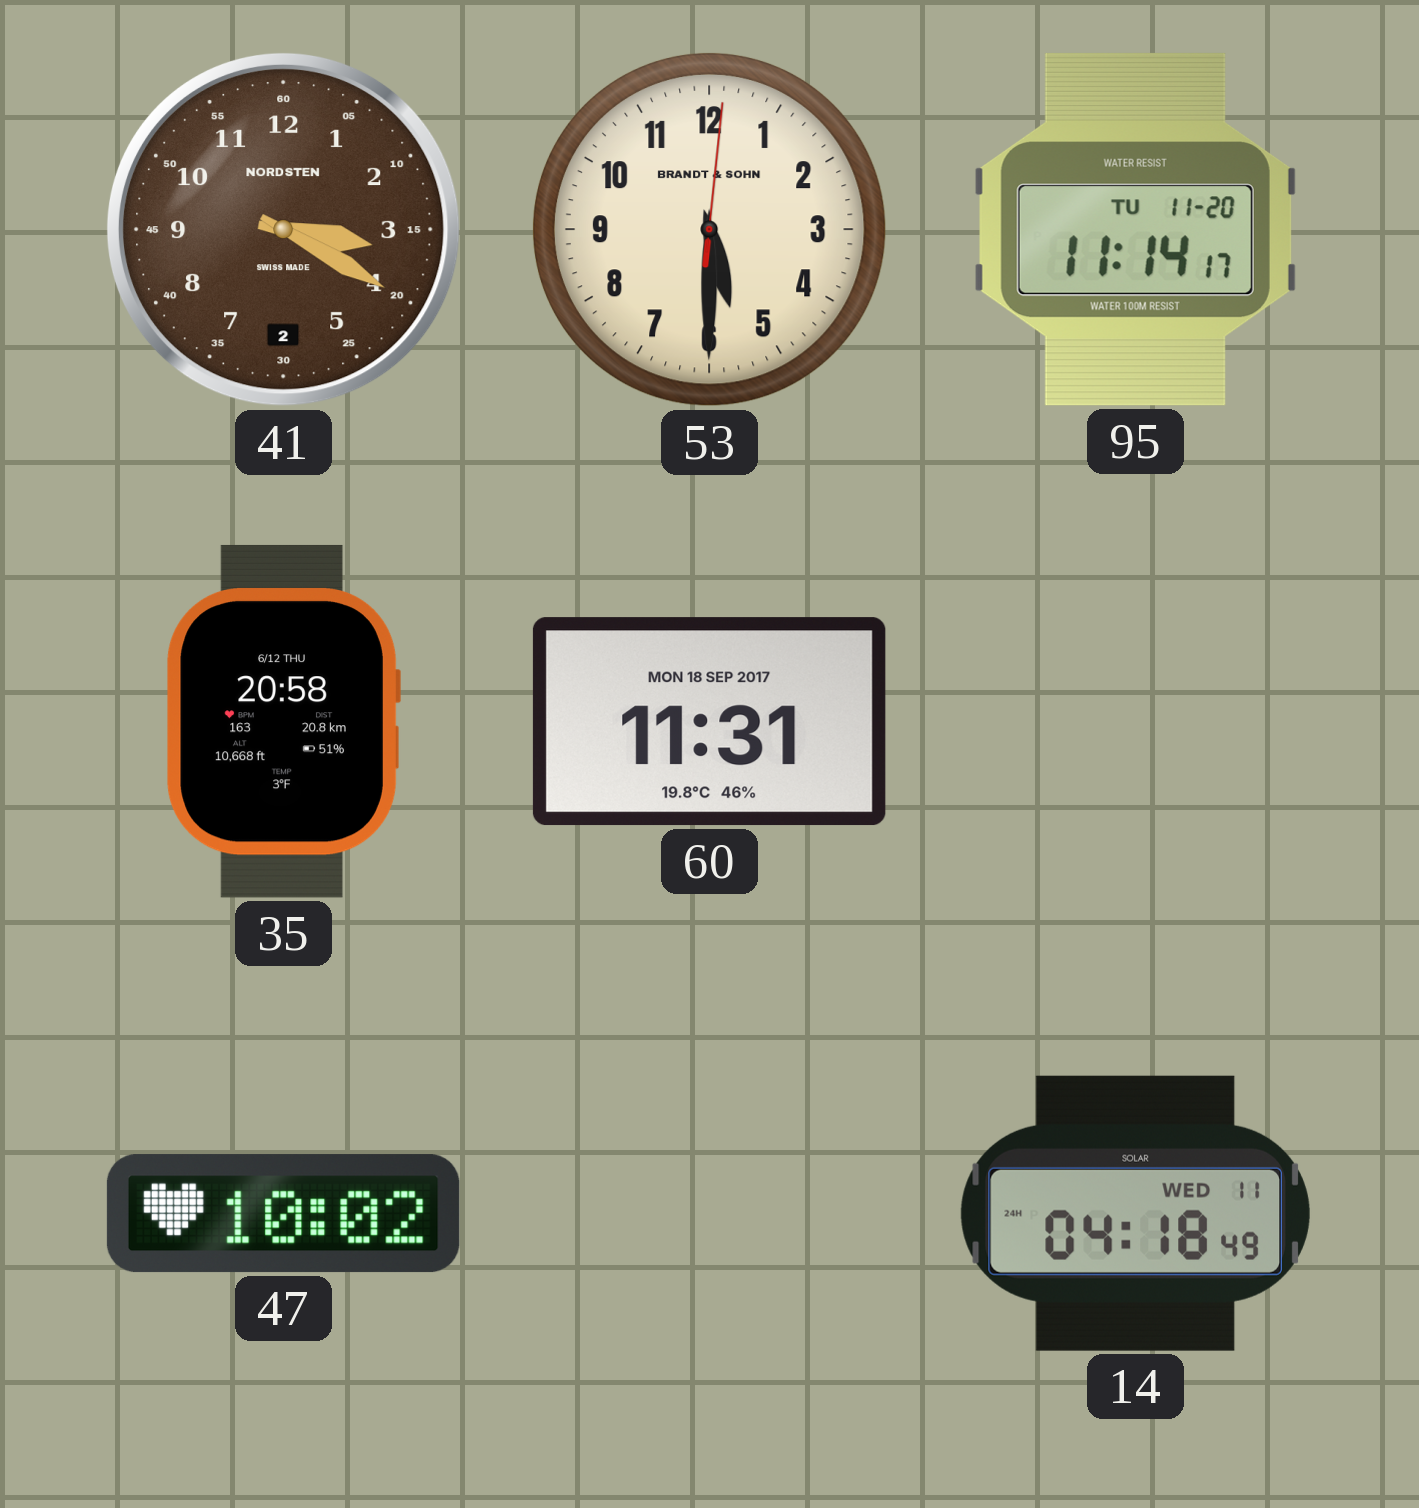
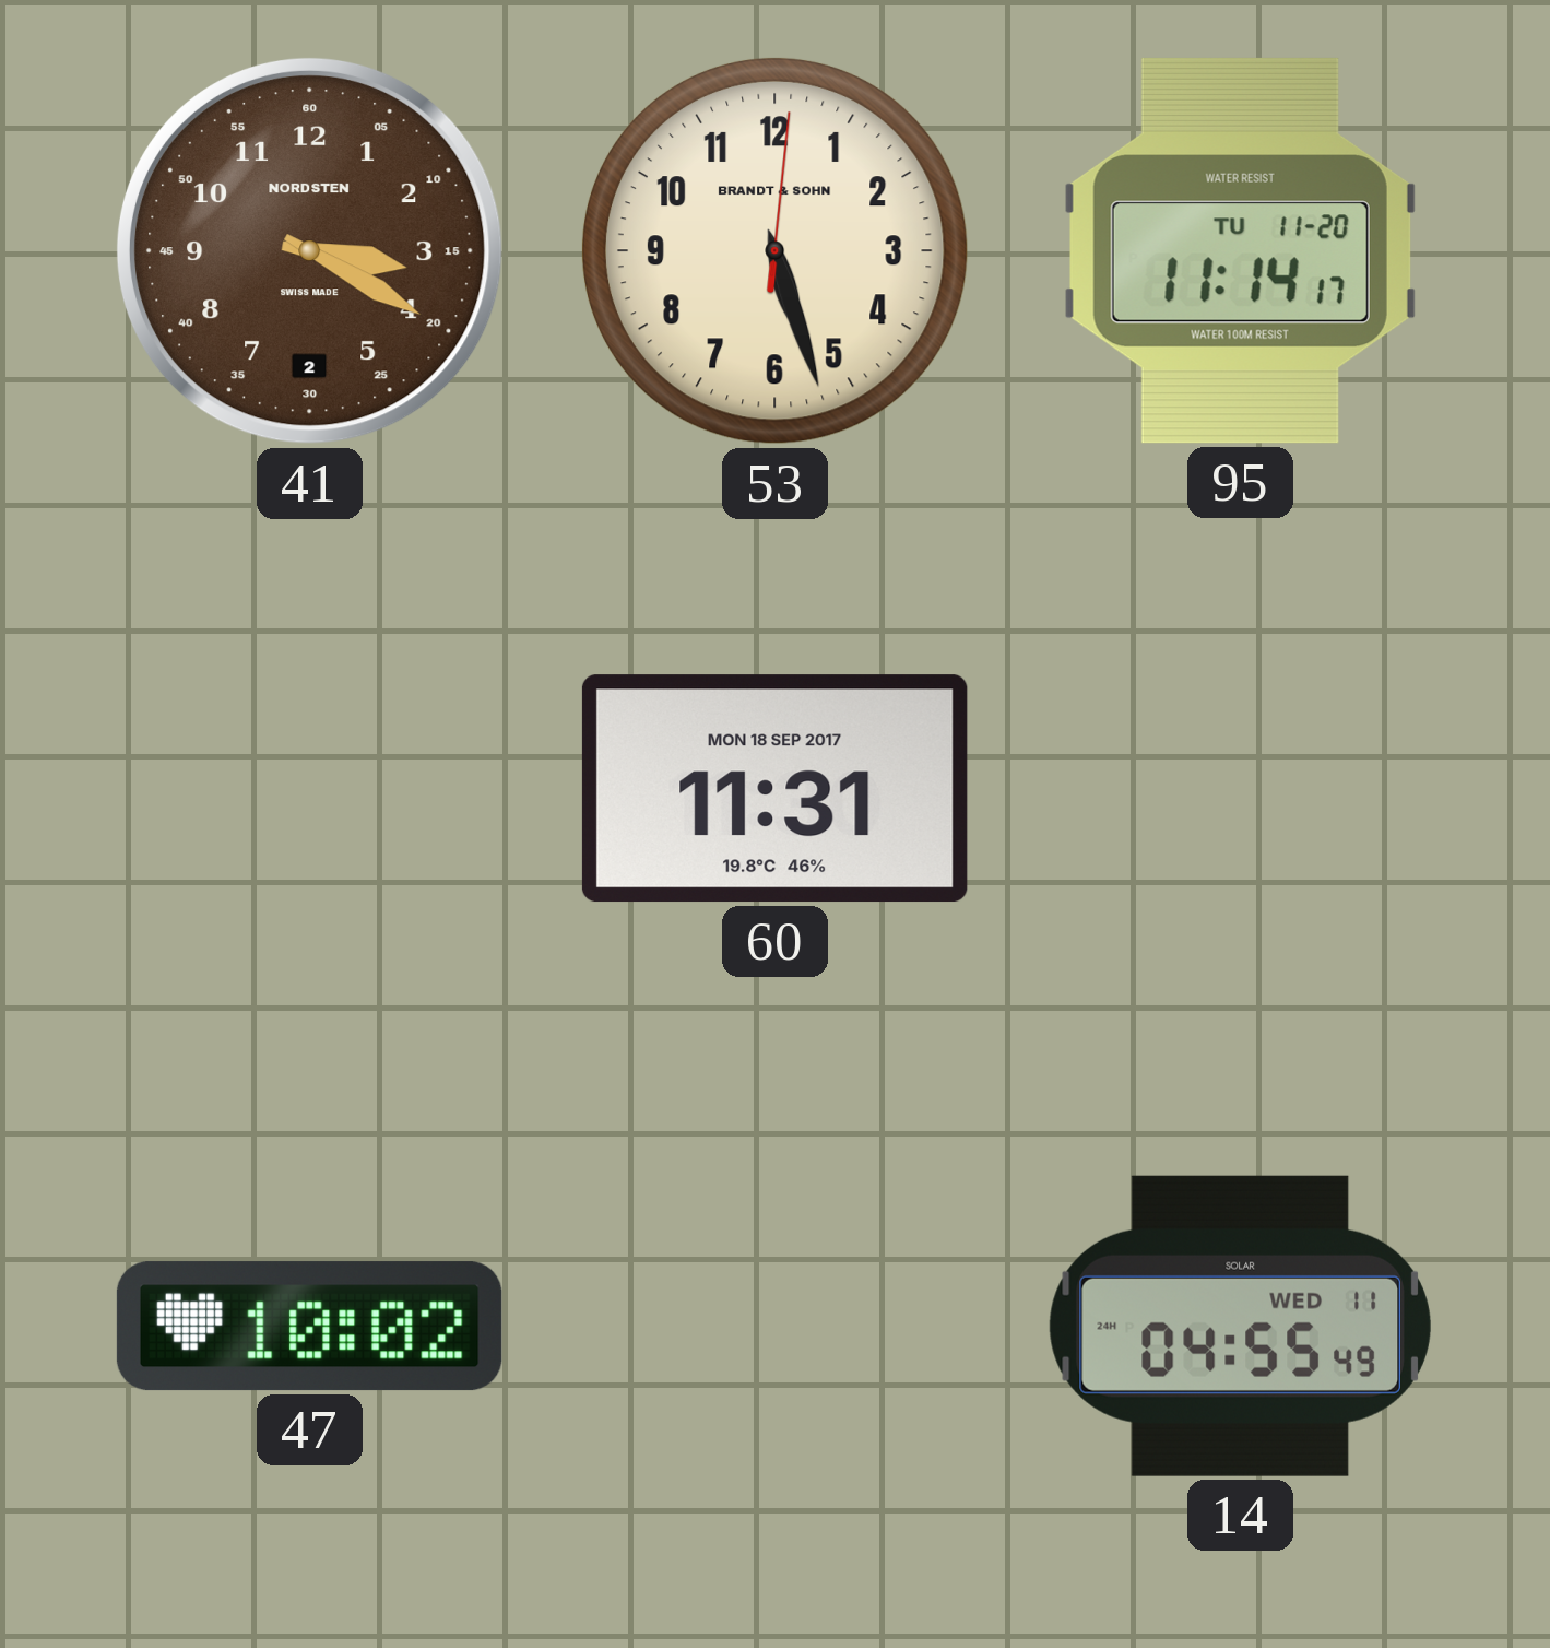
53: 5:30 -> 5:27
35: 20:58 -> none
14: 04:18 -> 04:55
